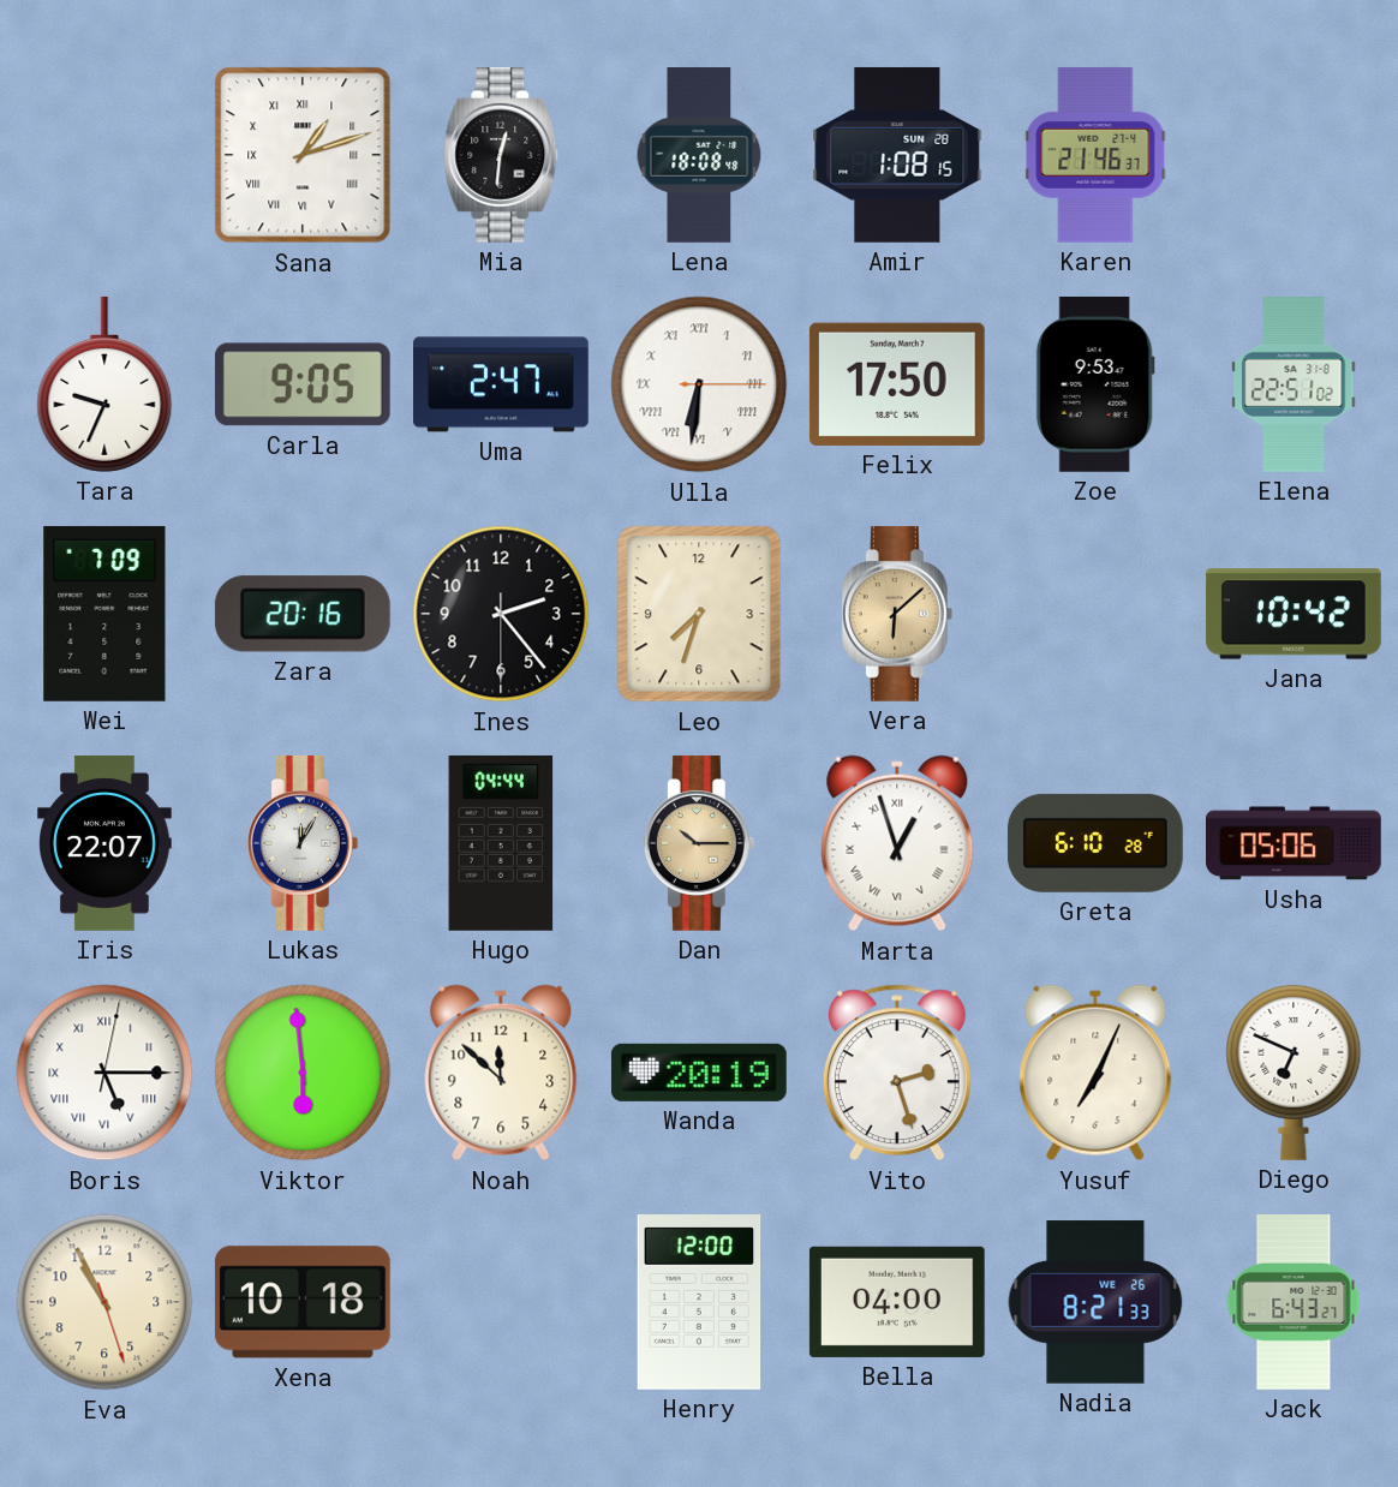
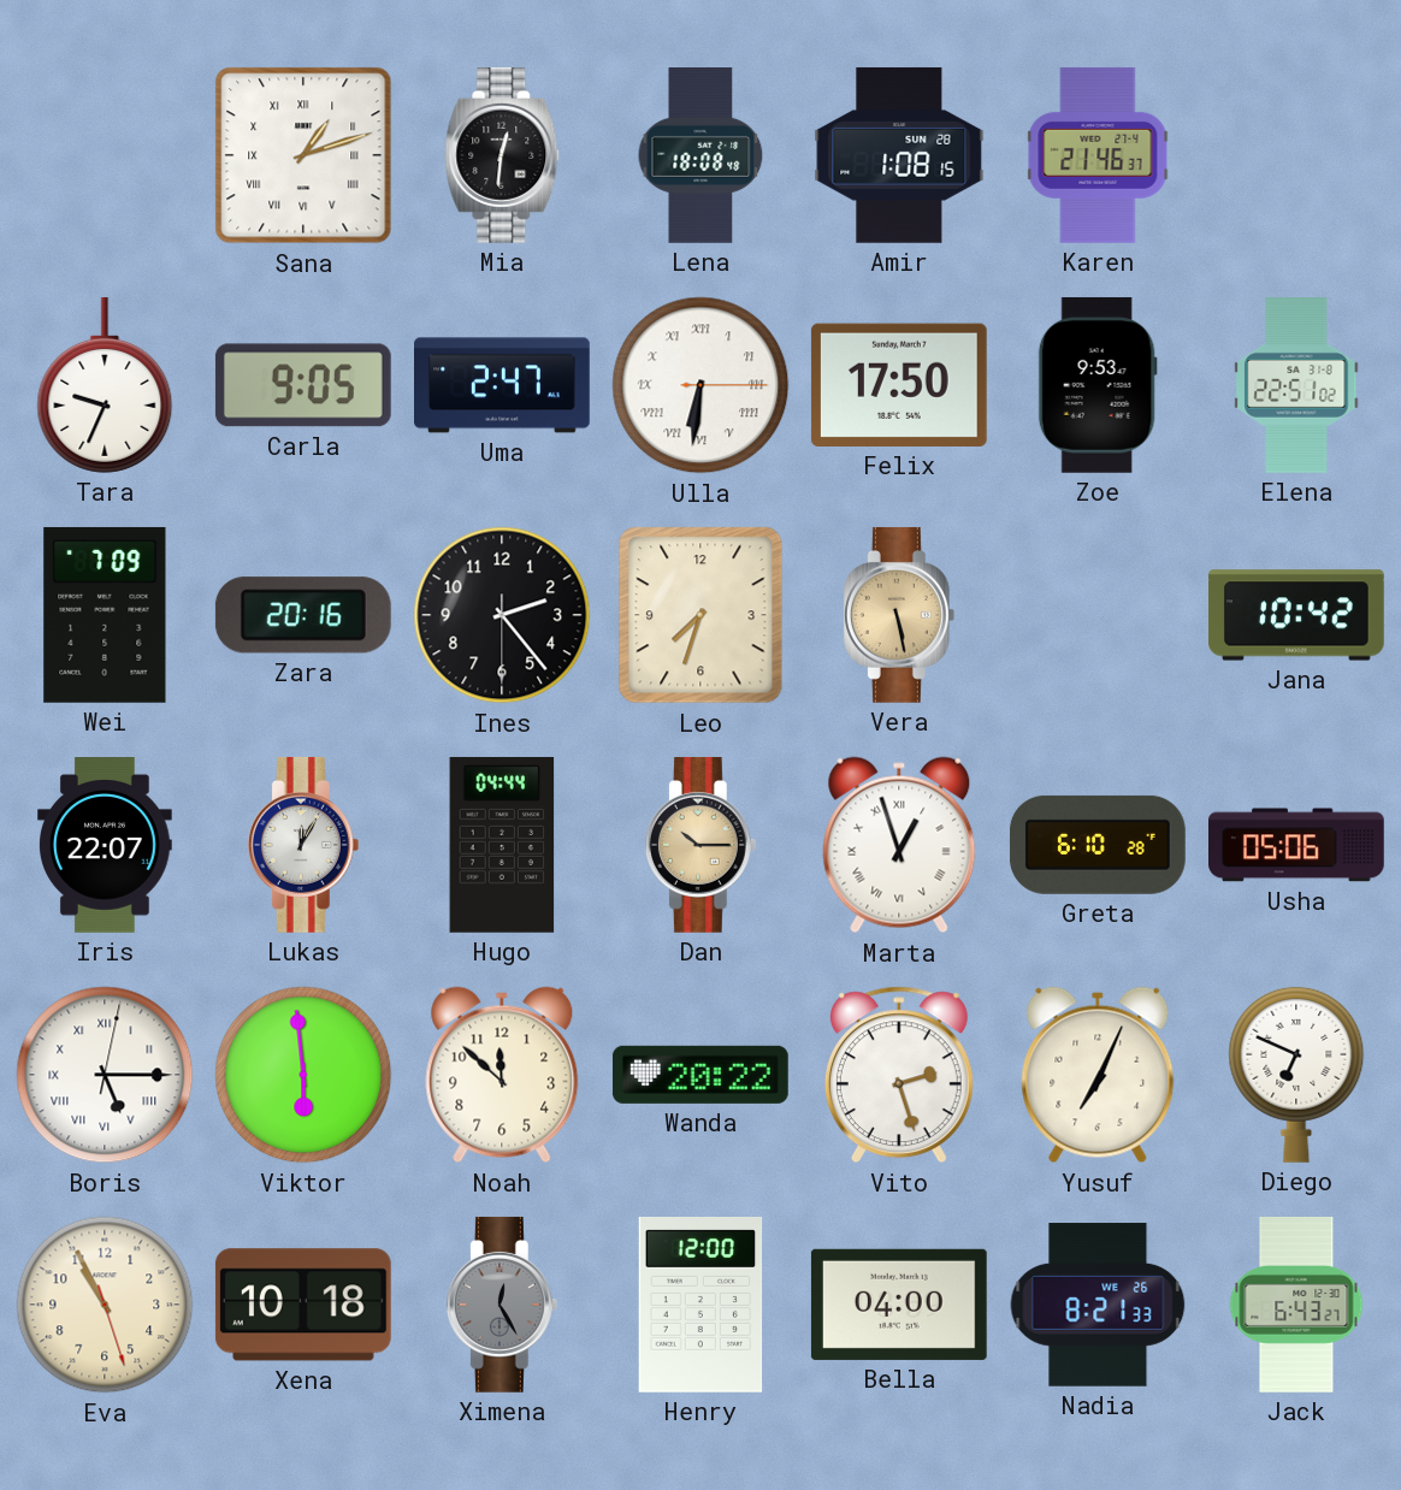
Vera: 6:08 -> 5:28
Wanda: 20:19 -> 20:22
Ximena: none -> 12:25
